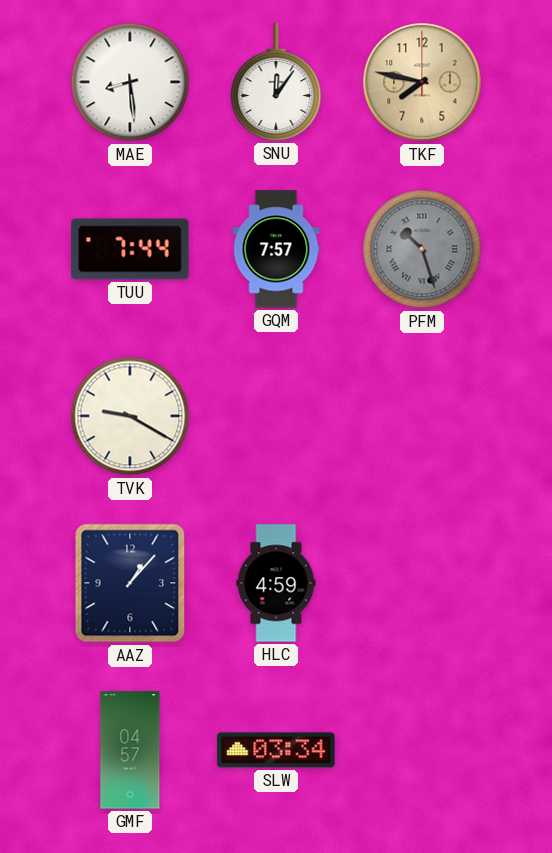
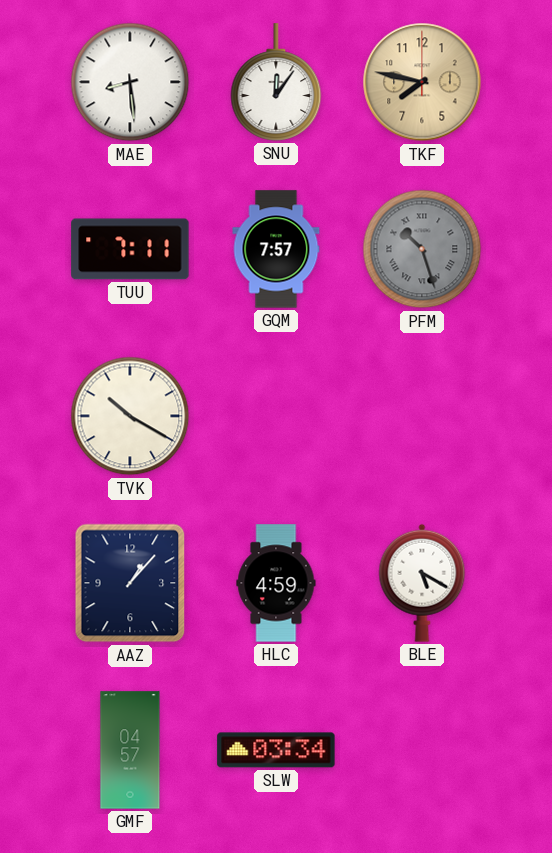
TUU: 7:44 -> 7:11
TVK: 9:20 -> 10:20
BLE: none -> 5:20
